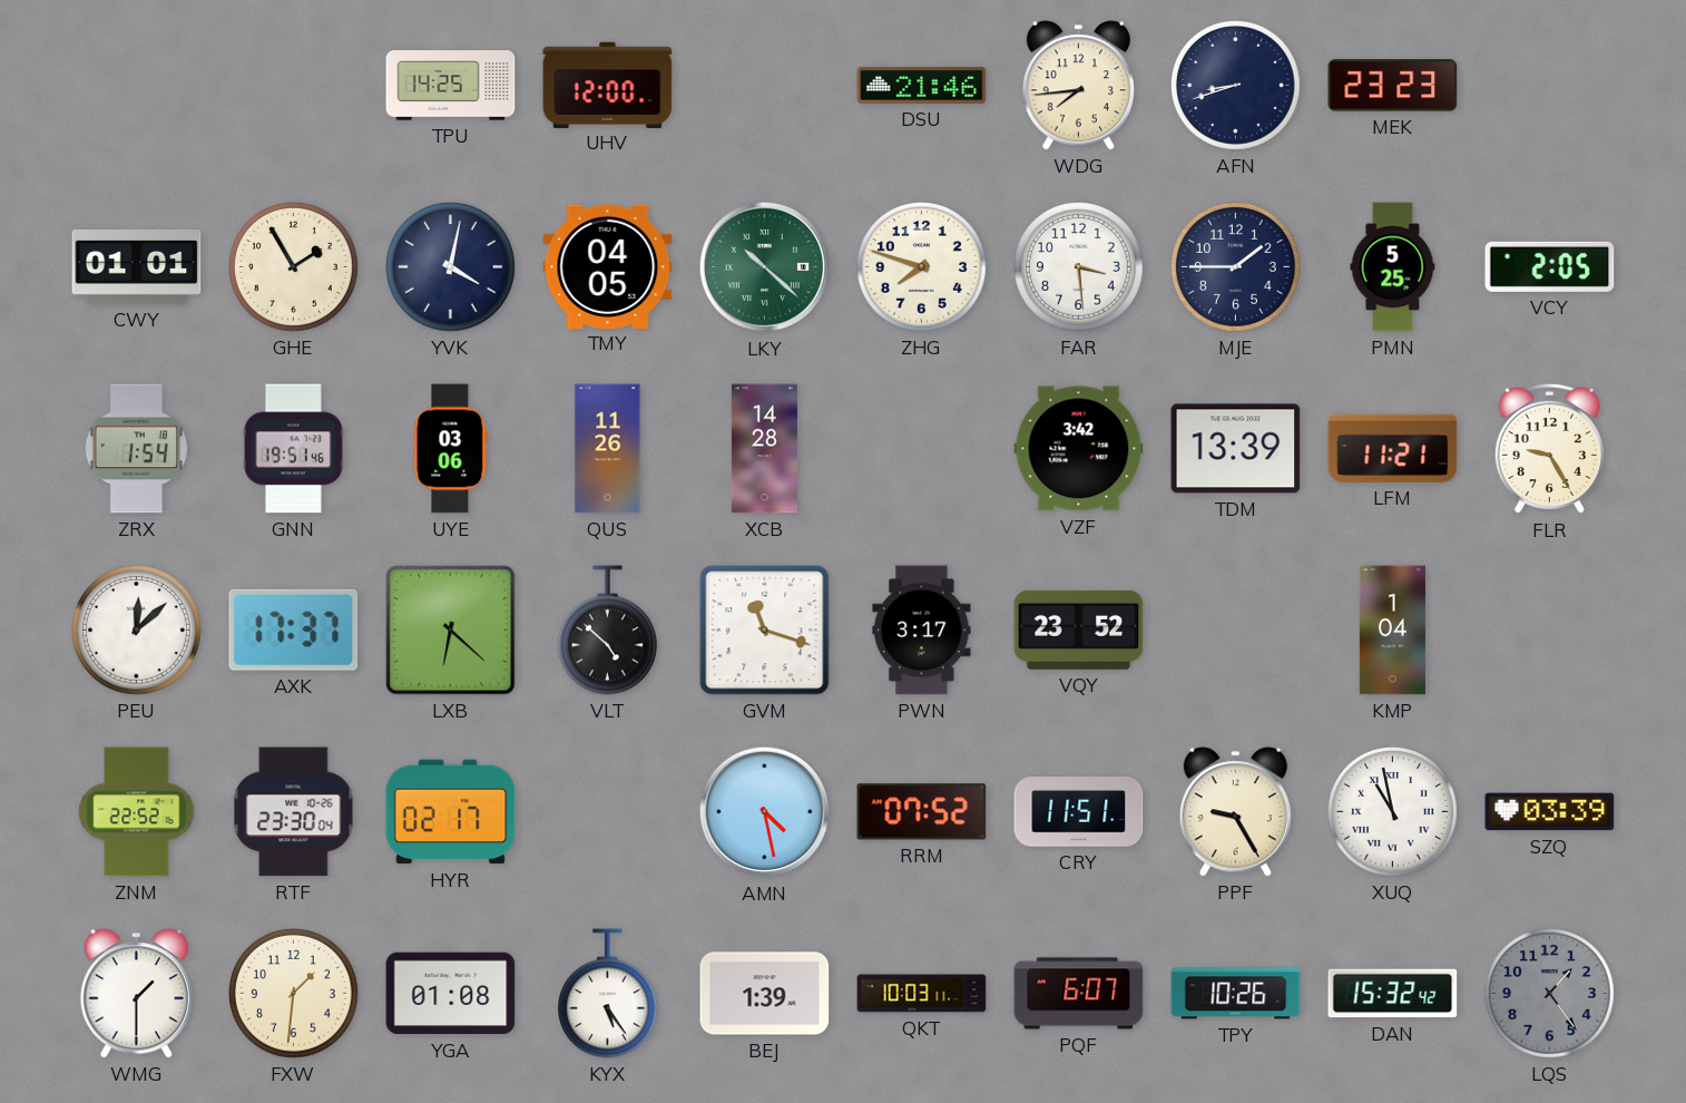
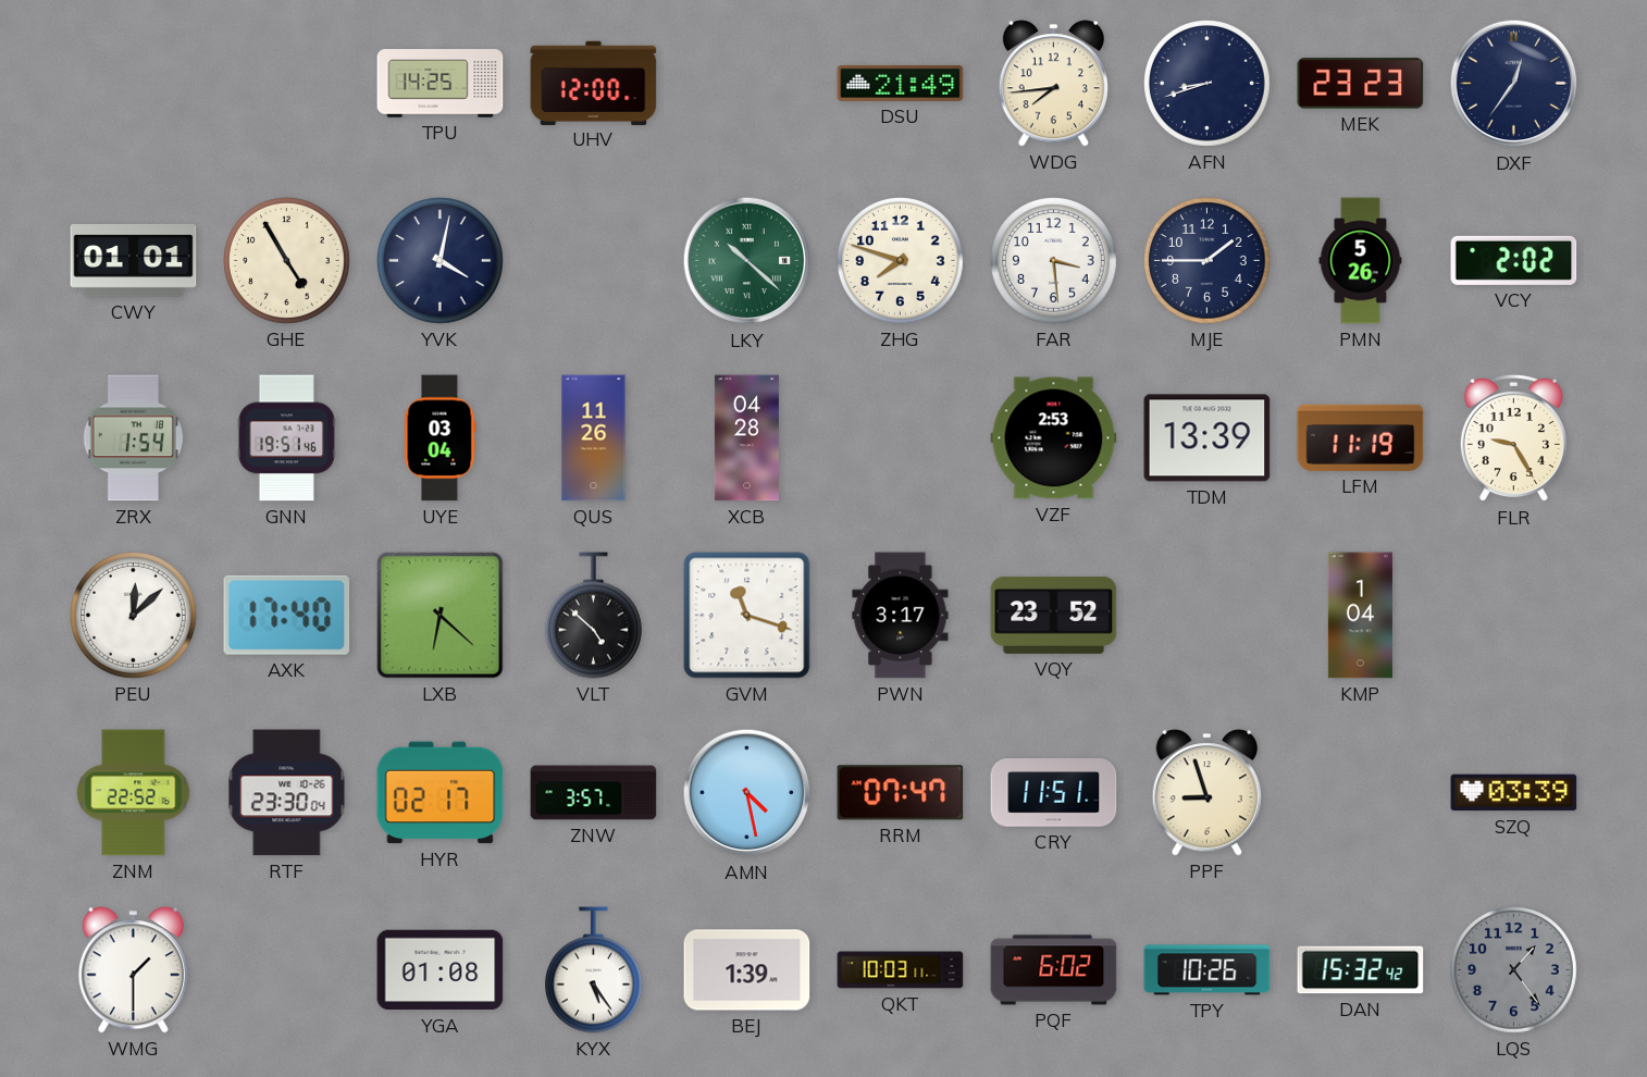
DSU: 21:46 -> 21:49
DXF: none -> 12:36
GHE: 1:55 -> 4:55
TMY: 04:05 -> none
PMN: 5:25 -> 5:26
VCY: 2:05 -> 2:02
UYE: 03:06 -> 03:04
XCB: 14:28 -> 04:28
VZF: 3:42 -> 2:53
LFM: 11:21 -> 11:19
AXK: 17:37 -> 17:40
ZNW: none -> 3:57
RRM: 07:52 -> 07:47
PPF: 9:25 -> 8:57
XUQ: 10:58 -> none
FXW: 1:31 -> none
PQF: 6:07 -> 6:02
